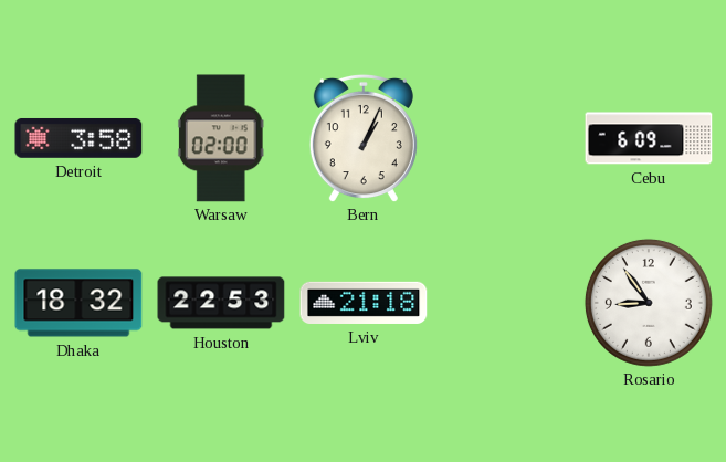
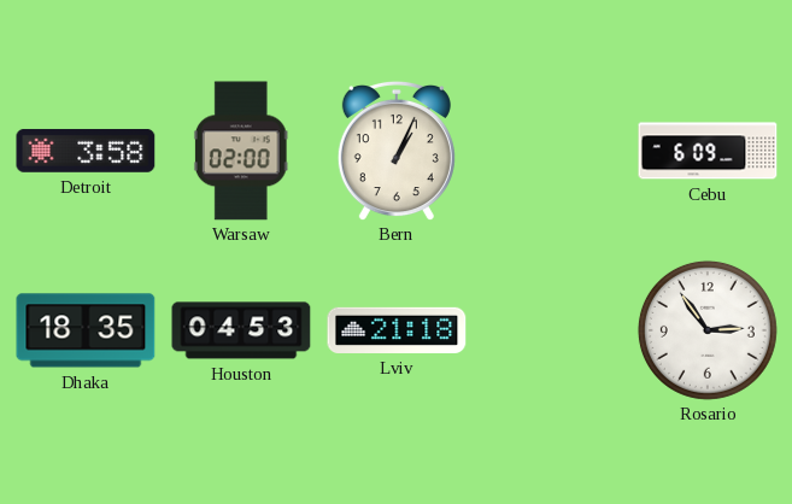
Dhaka: 18:32 -> 18:35
Houston: 22:53 -> 04:53
Rosario: 8:54 -> 2:54
